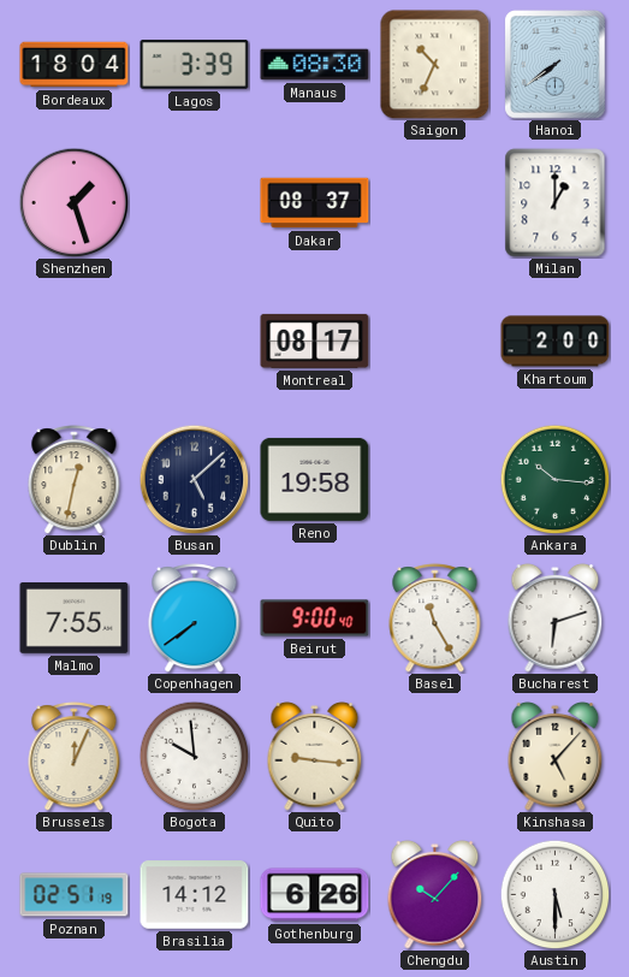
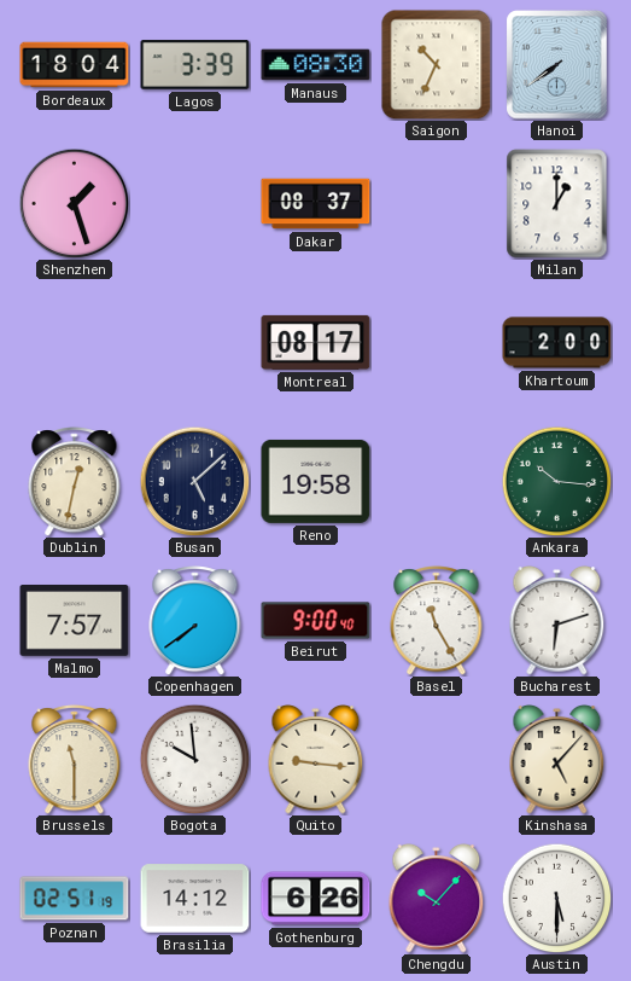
Malmo: 7:55 -> 7:57
Brussels: 12:04 -> 11:30
